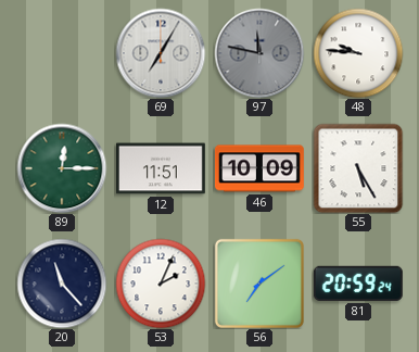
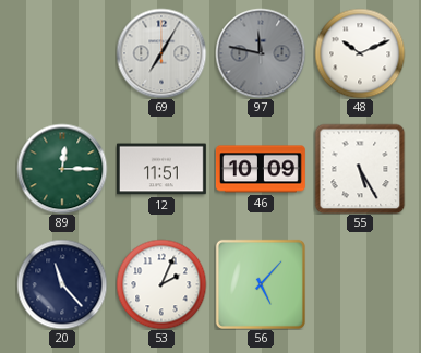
48: 9:46 -> 10:11
56: 7:09 -> 5:07
81: 20:59 -> none
